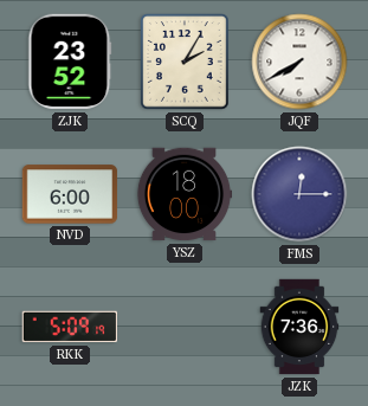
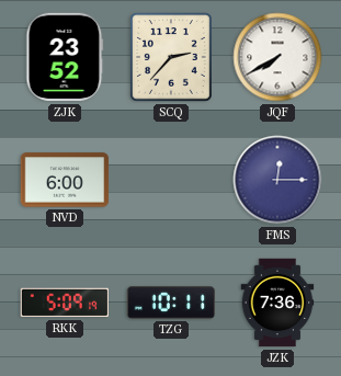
SCQ: 2:05 -> 2:37
YSZ: 18:00 -> none
TZG: none -> 10:11
